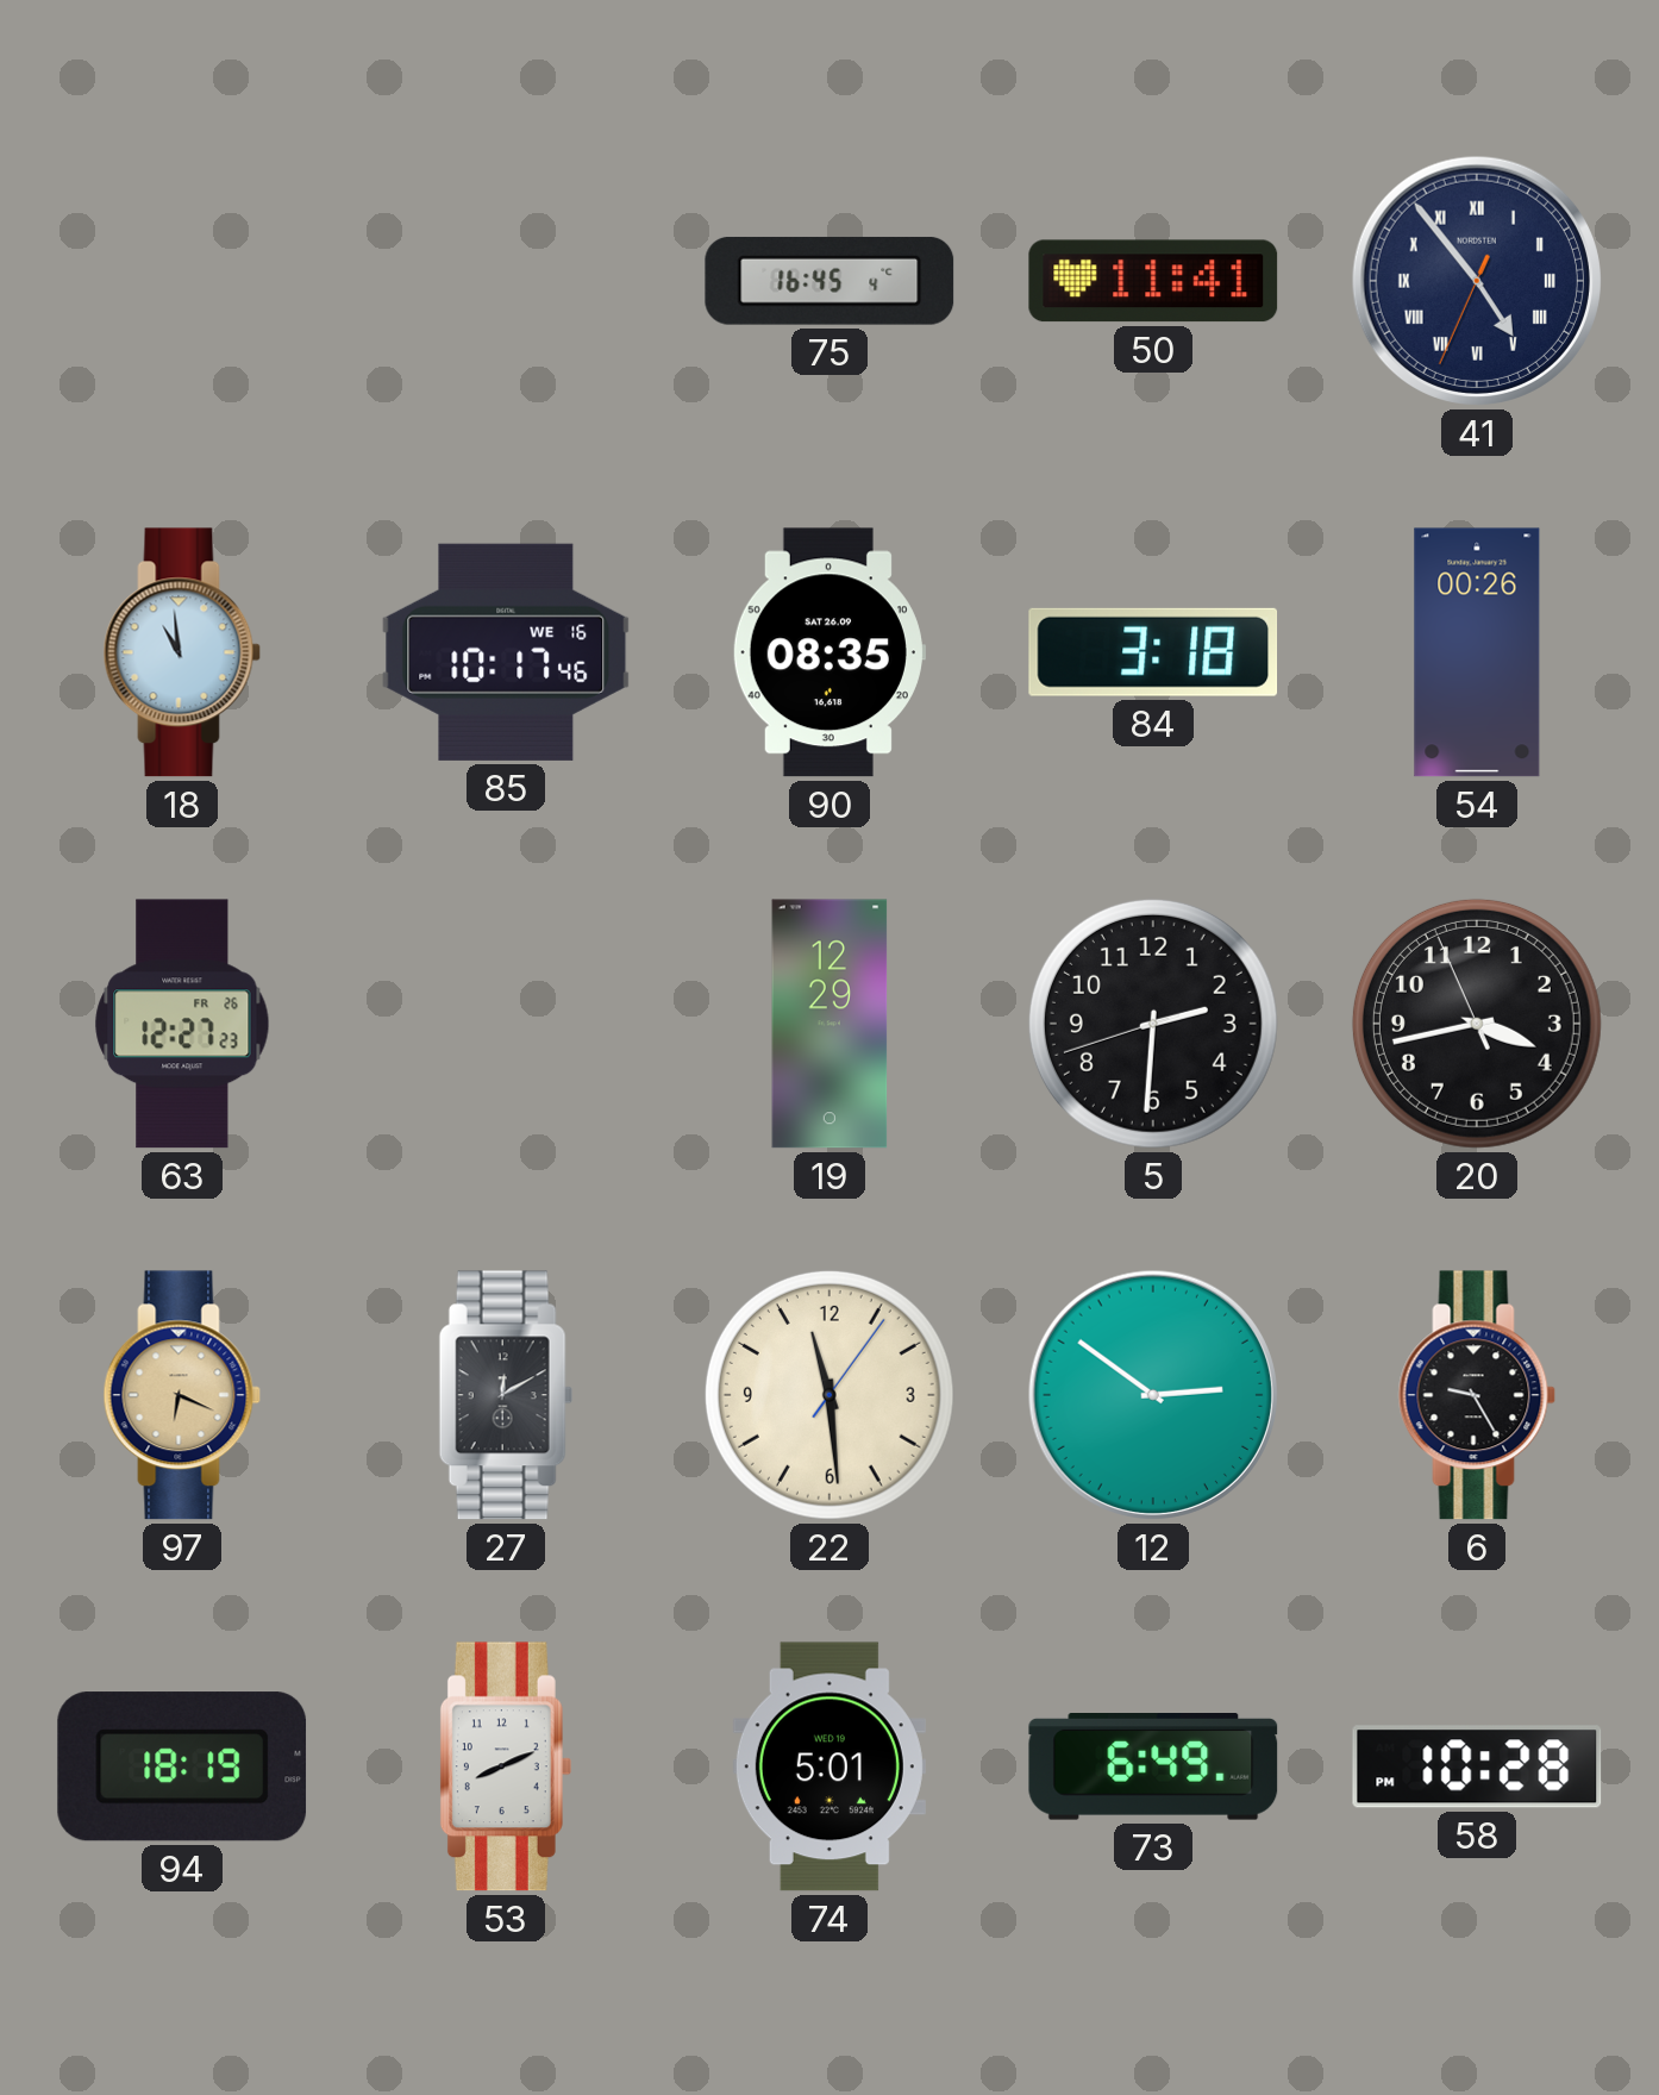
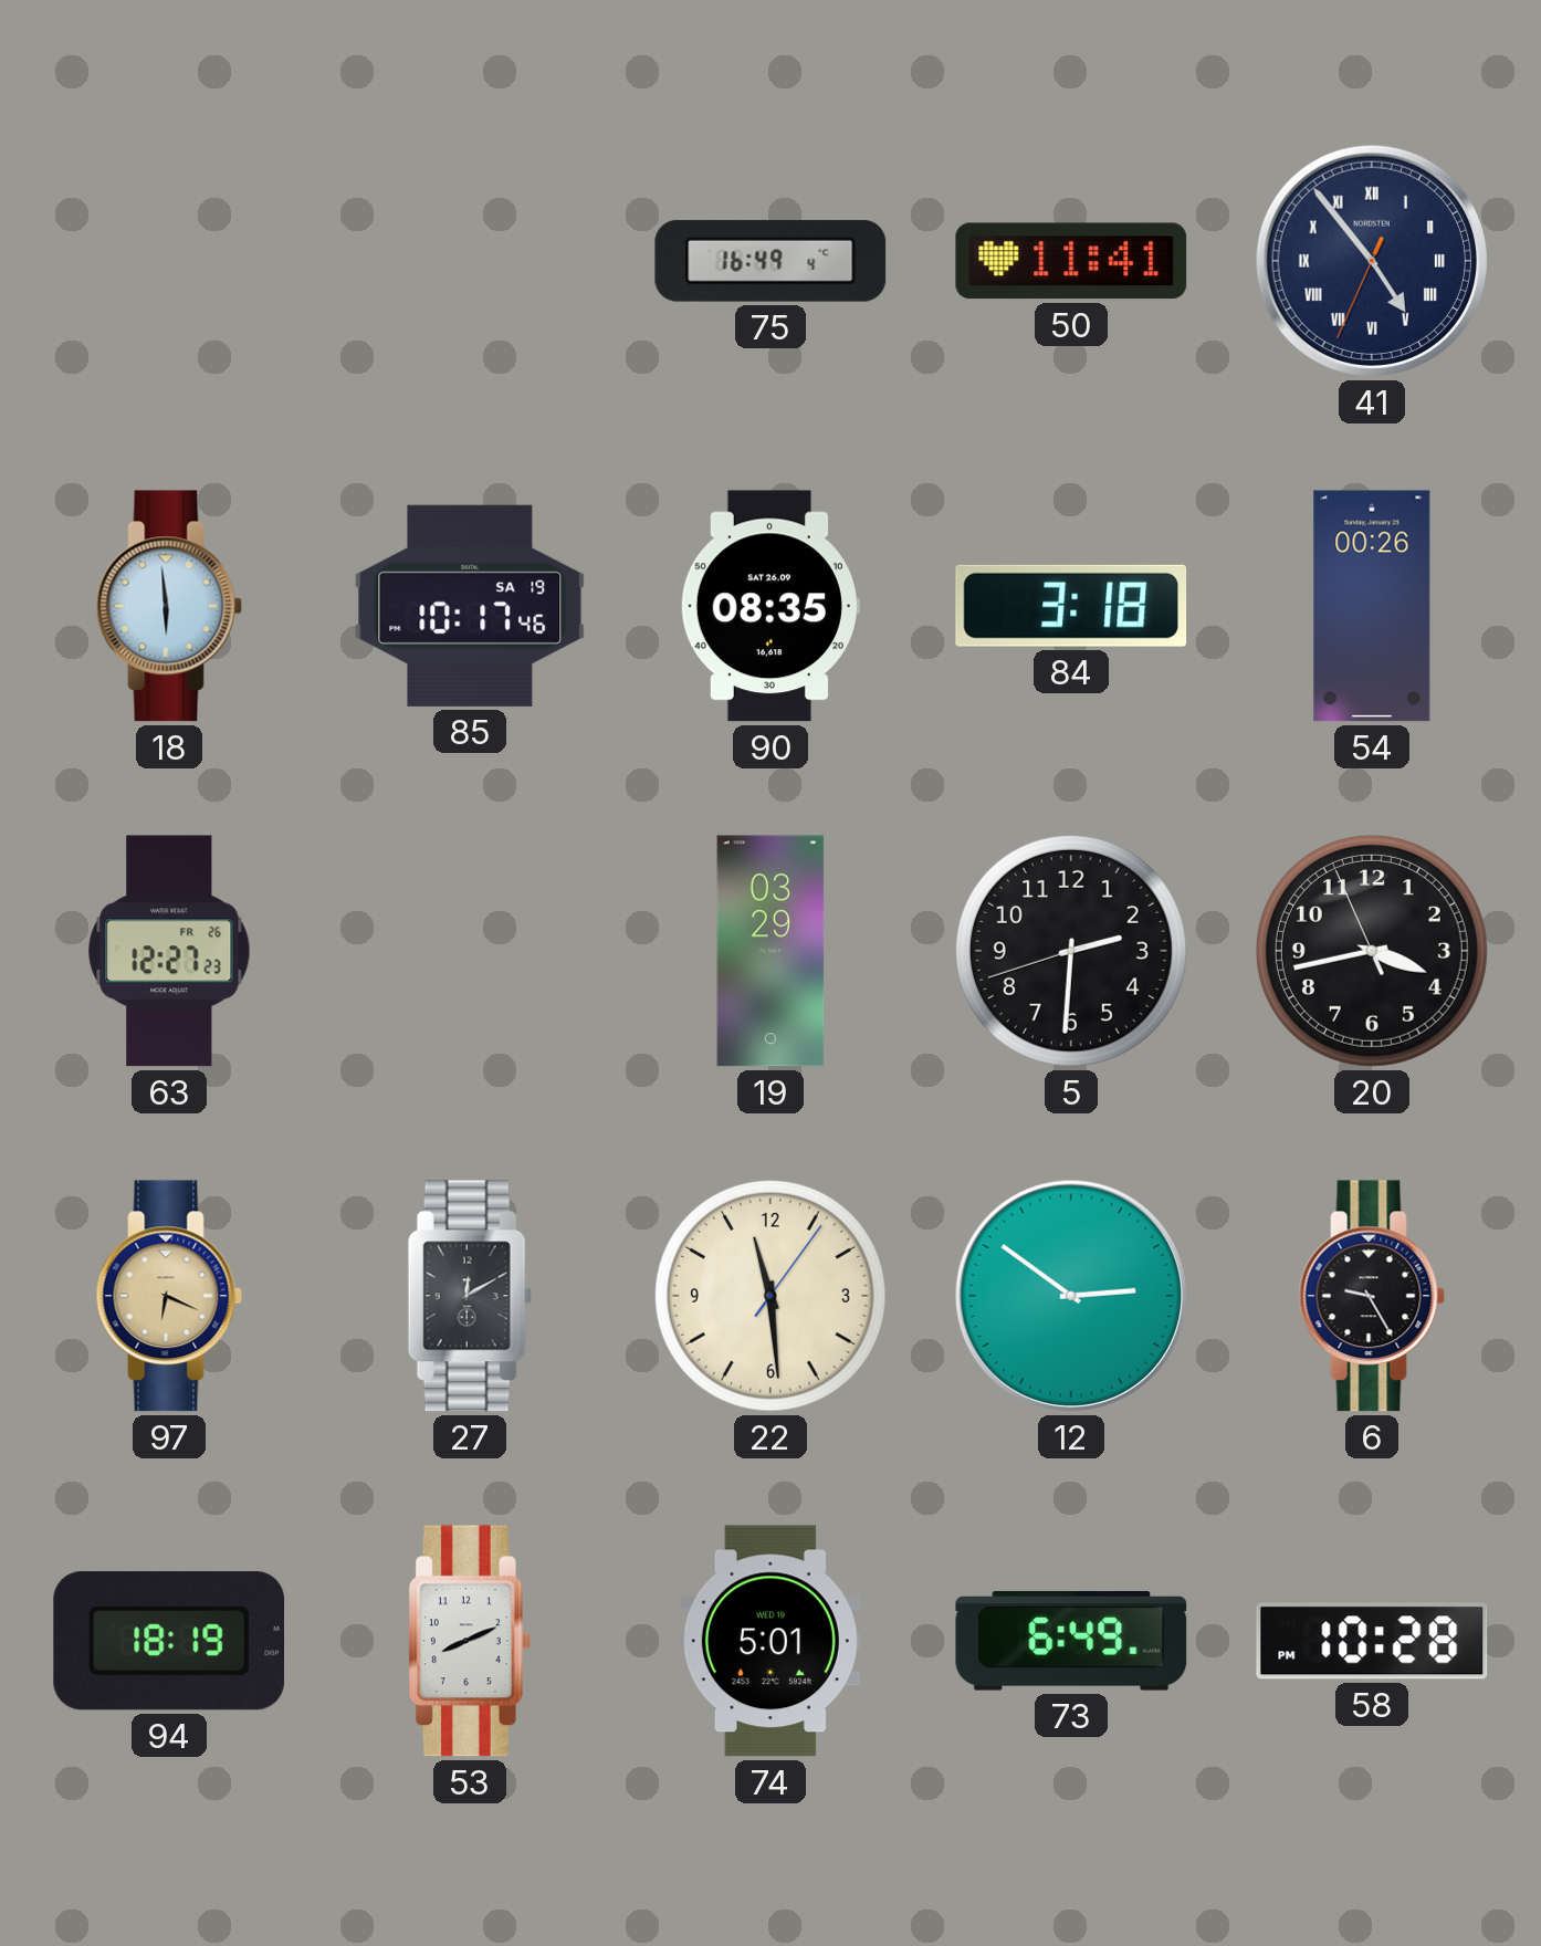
75: 16:45 -> 16:49
18: 10:59 -> 5:59
85 date: WE 16 -> SA 19
19: 12:29 -> 03:29
